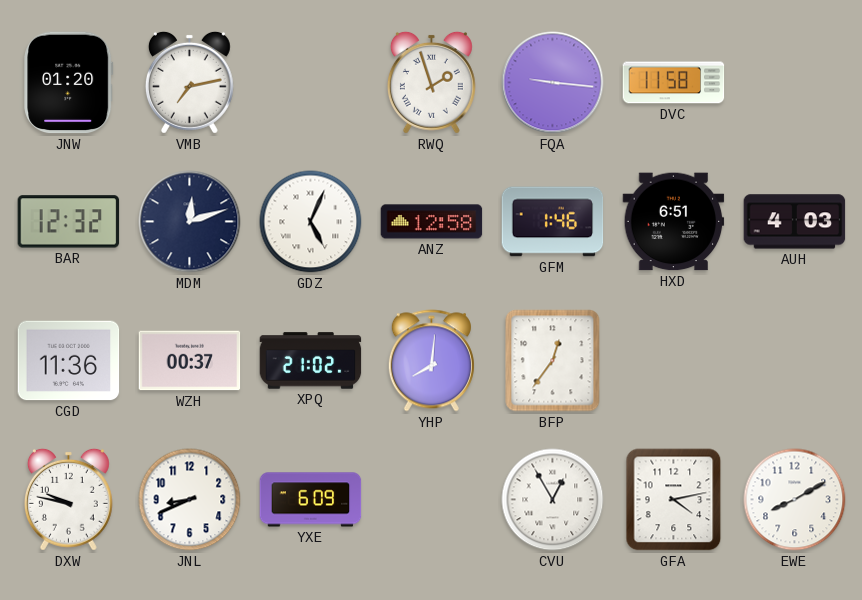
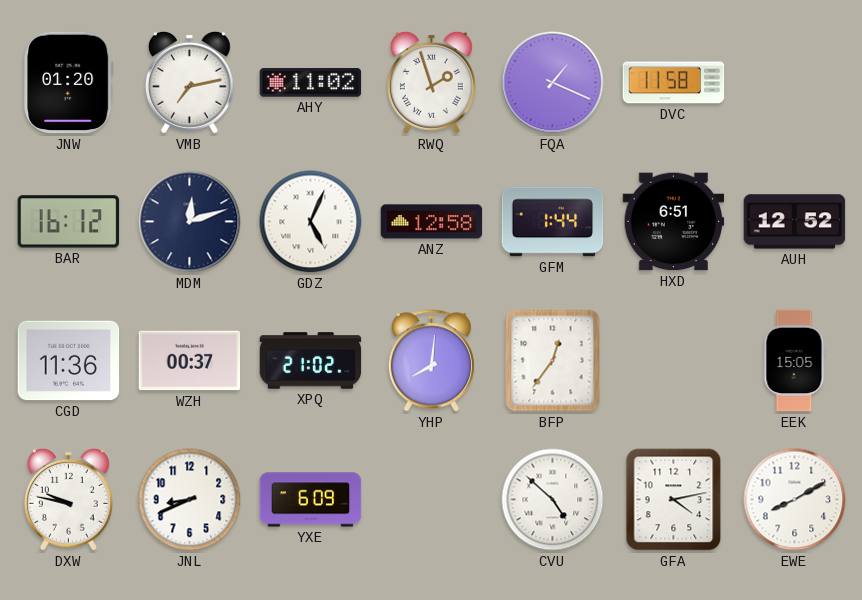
AHY: none -> 11:02
FQA: 9:16 -> 1:19
BAR: 12:32 -> 16:12
GFM: 1:46 -> 1:44
AUH: 4:03 -> 12:52
EEK: none -> 15:05
CVU: 12:55 -> 4:52
